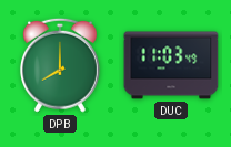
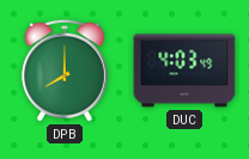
DUC: 11:03 -> 4:03
